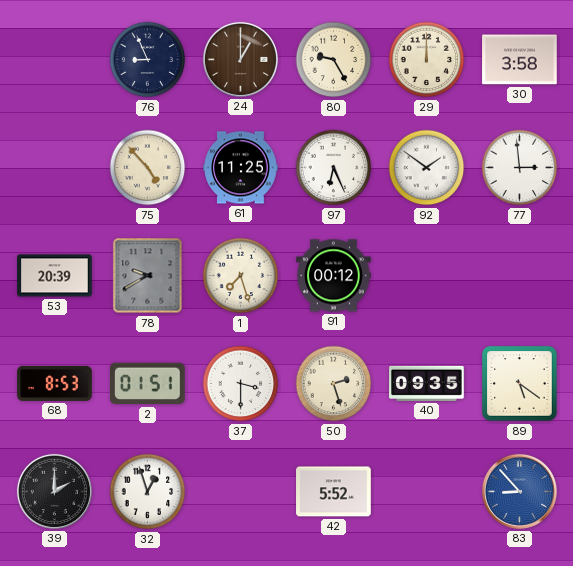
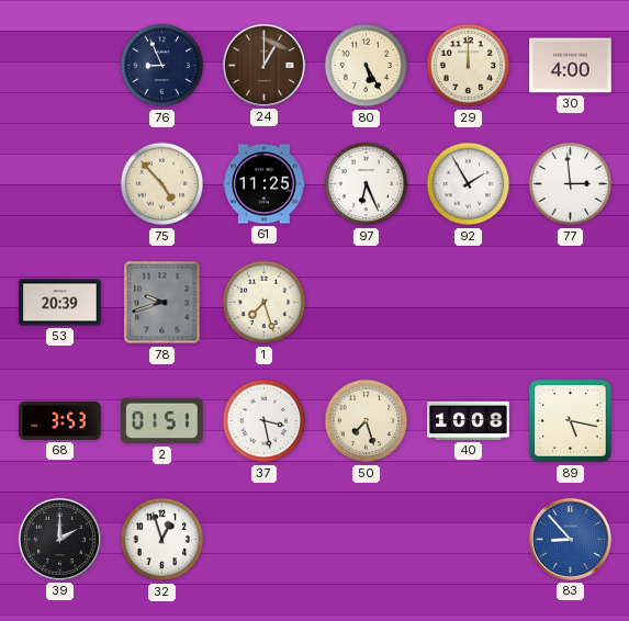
80: 9:25 -> 5:25
30: 3:58 -> 4:00
92: 1:51 -> 1:55
78: 9:40 -> 9:42
91: 00:12 -> none
68: 8:53 -> 3:53
37: 3:30 -> 3:28
50: 2:27 -> 7:27
40: 09:35 -> 10:08
89: 5:21 -> 5:17
42: 5:52 -> none
